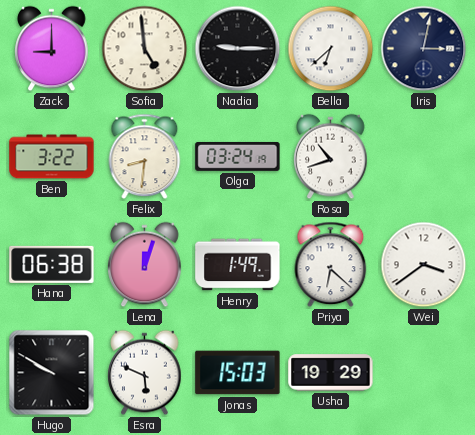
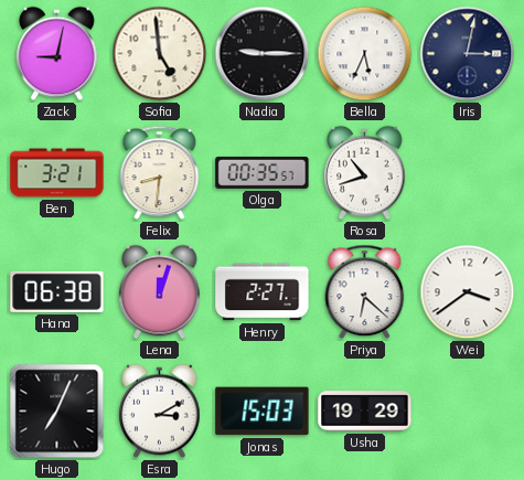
Zack: 9:00 -> 9:02
Bella: 6:38 -> 5:34
Ben: 3:22 -> 3:21
Olga: 03:24 -> 00:35
Henry: 1:49 -> 2:27
Hugo: 9:50 -> 7:04
Esra: 5:49 -> 3:10
